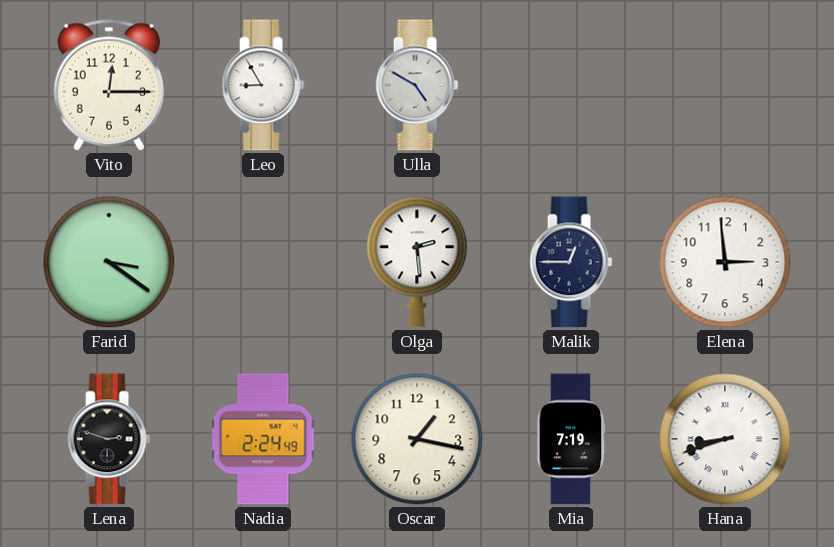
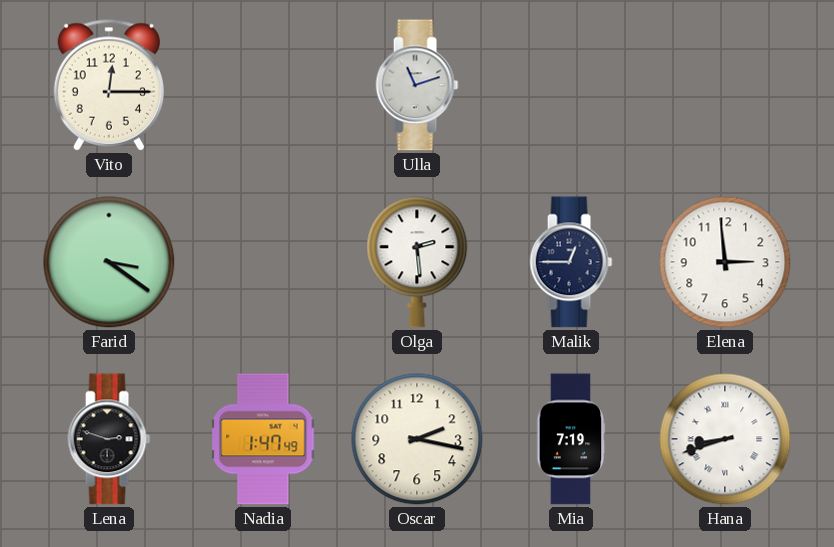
Leo: 8:55 -> none
Ulla: 4:50 -> 11:12
Nadia: 2:24 -> 1:47
Oscar: 1:17 -> 2:17
